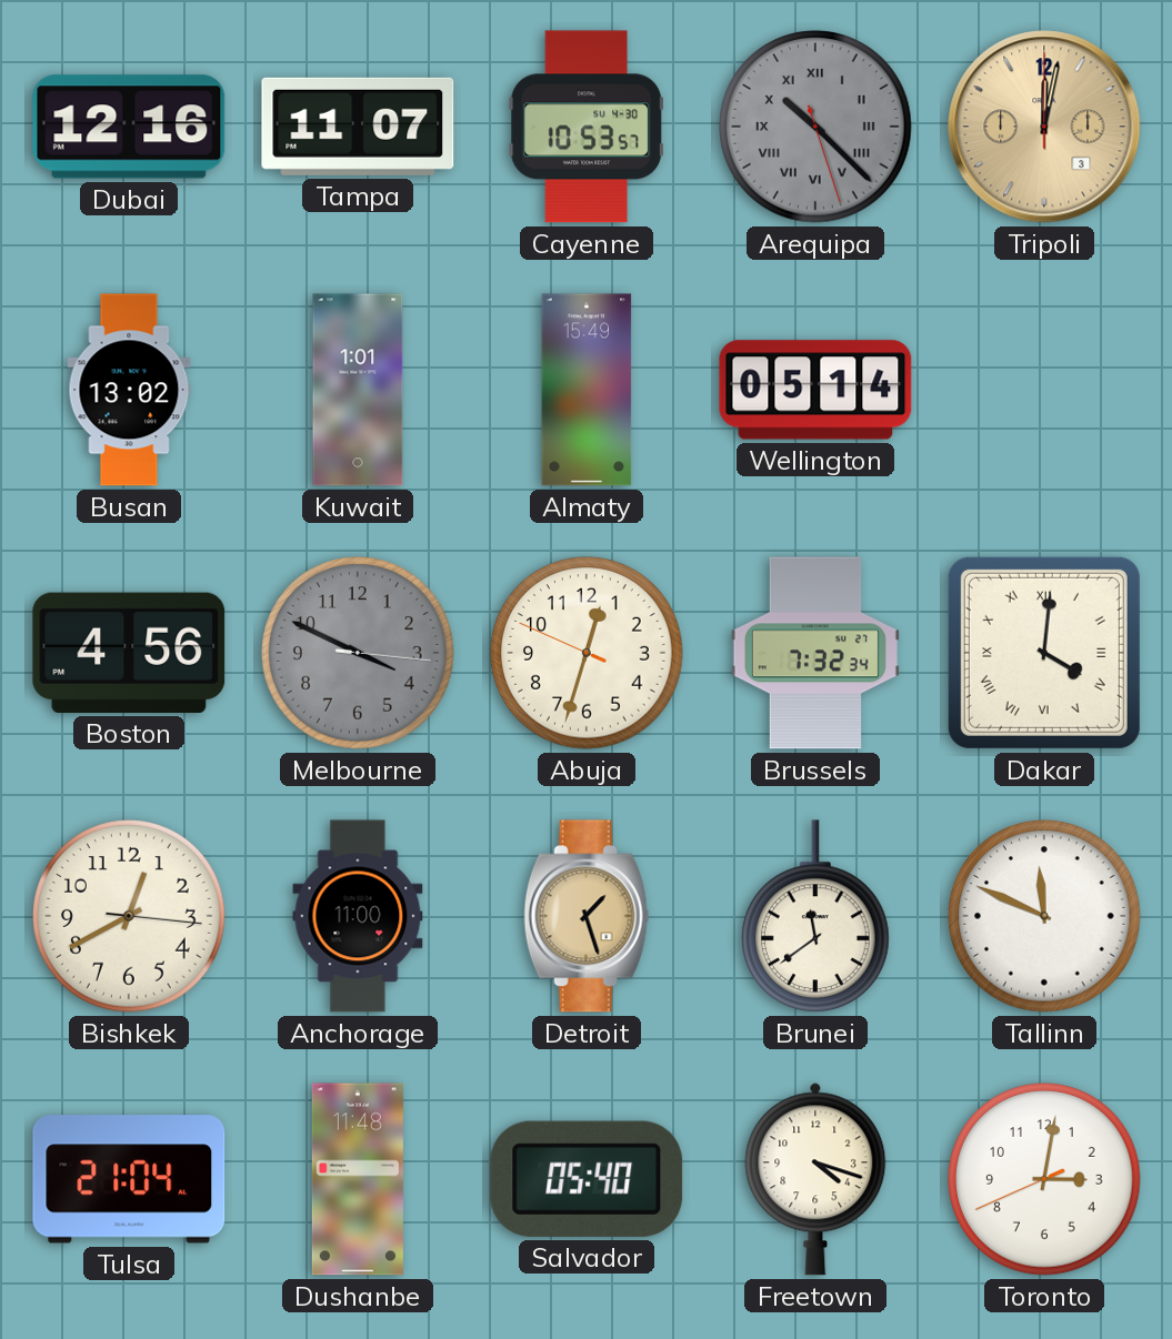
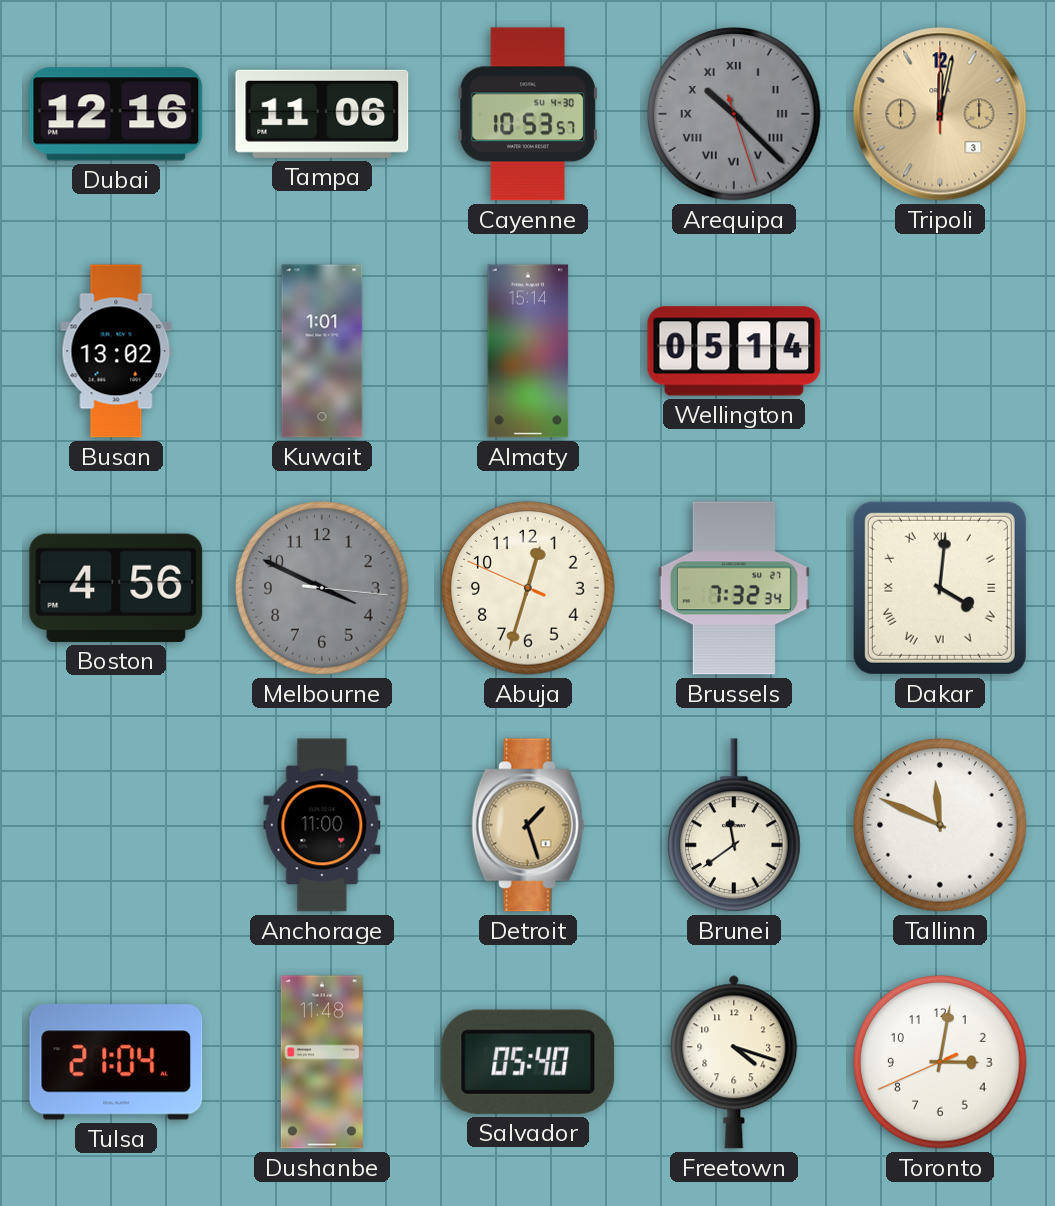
Tampa: 11:07 -> 11:06
Almaty: 15:49 -> 15:14
Bishkek: 12:40 -> none
